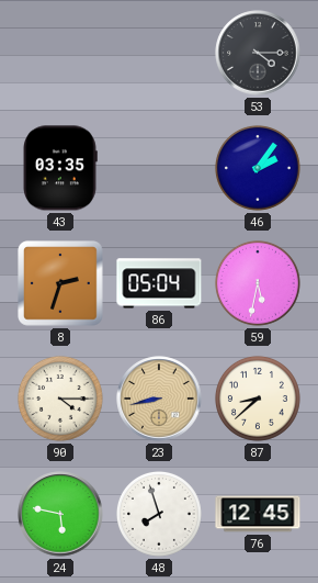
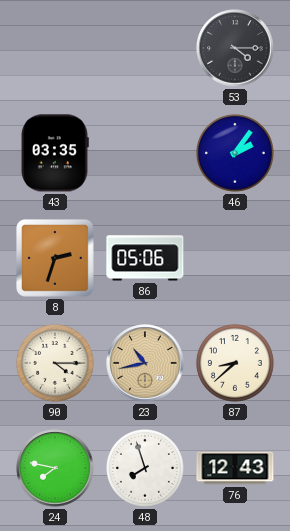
86: 05:04 -> 05:06
59: 5:32 -> none
23: 8:43 -> 10:43
24: 5:47 -> 7:47
76: 12:45 -> 12:43
